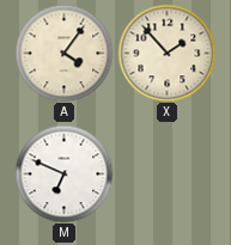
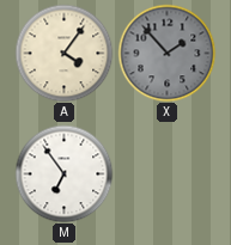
X dial: cream -> grey
M: 6:49 -> 6:54
